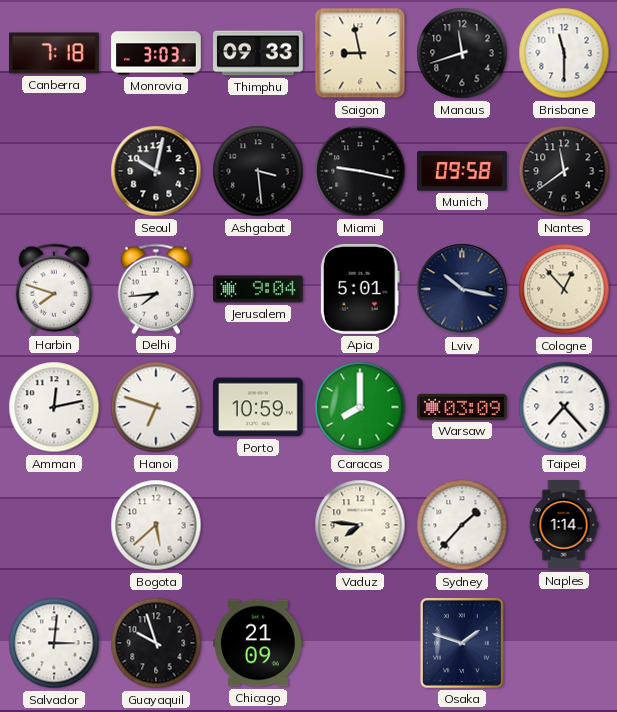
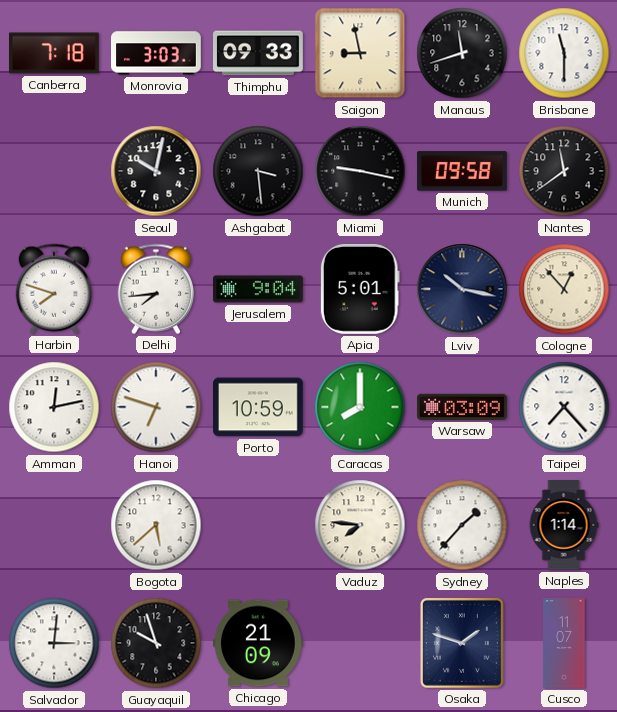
Cusco: none -> 11:07
